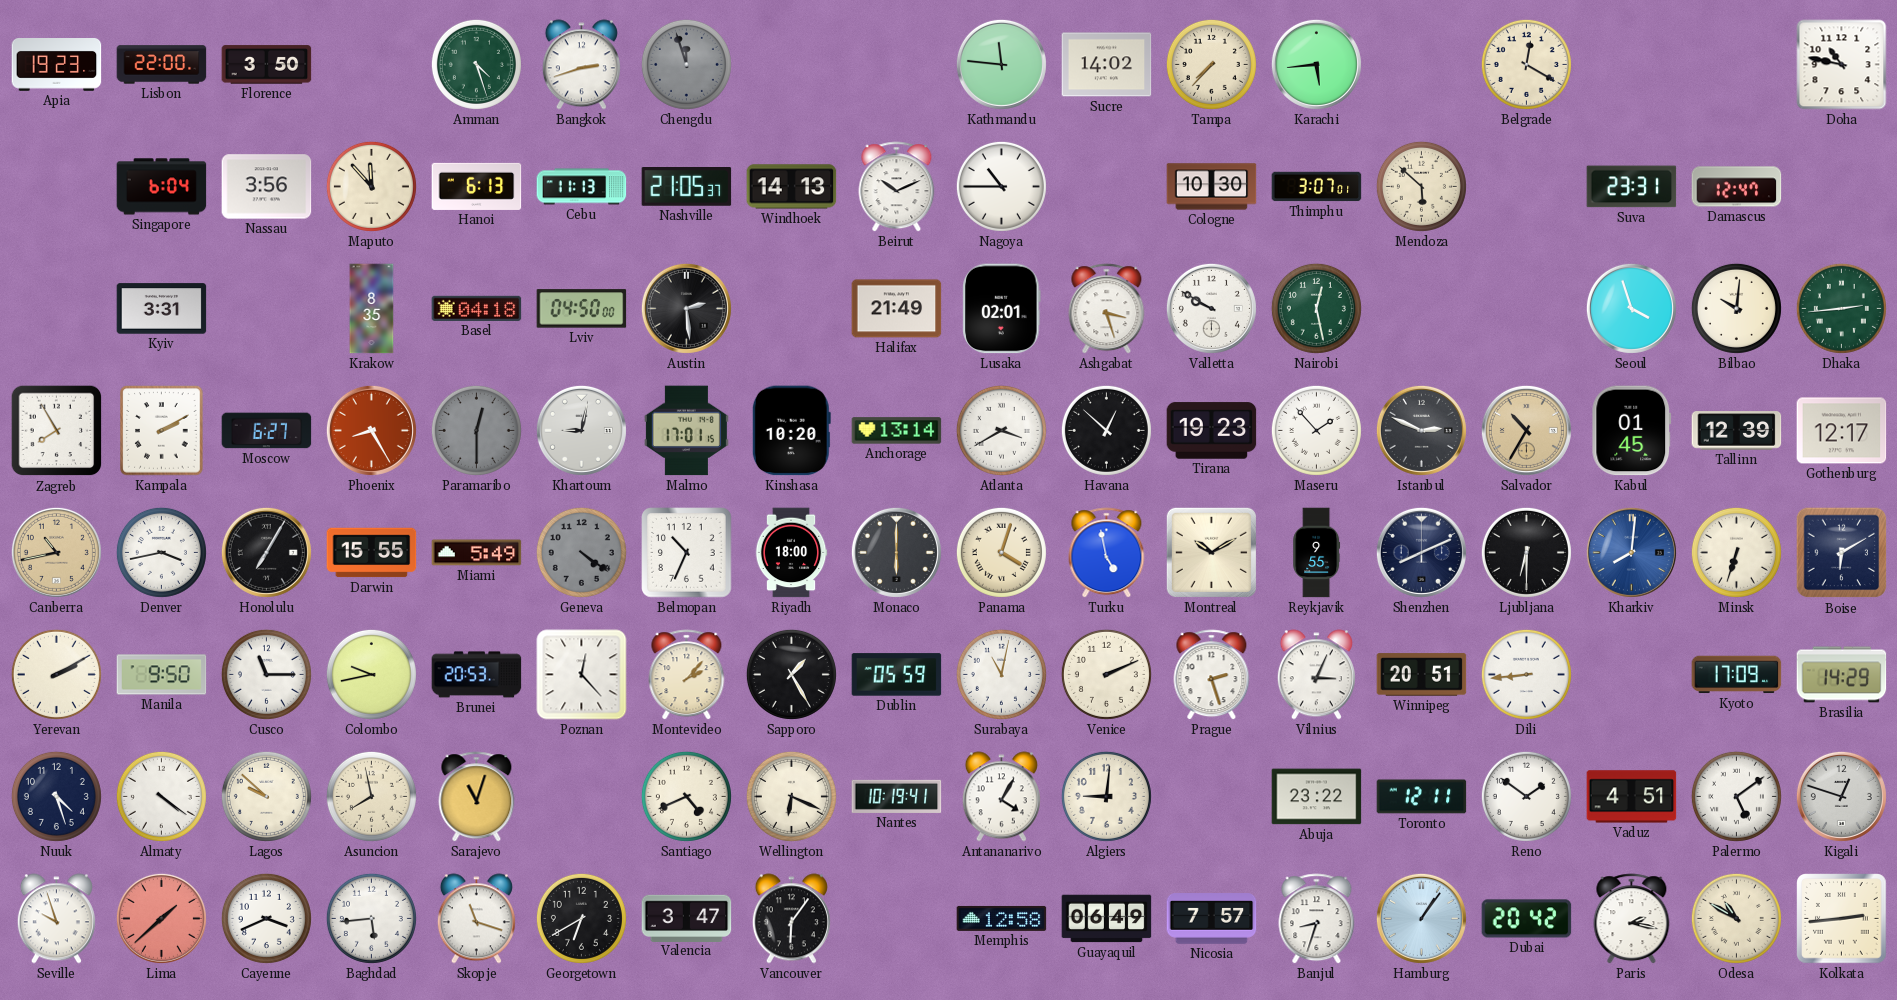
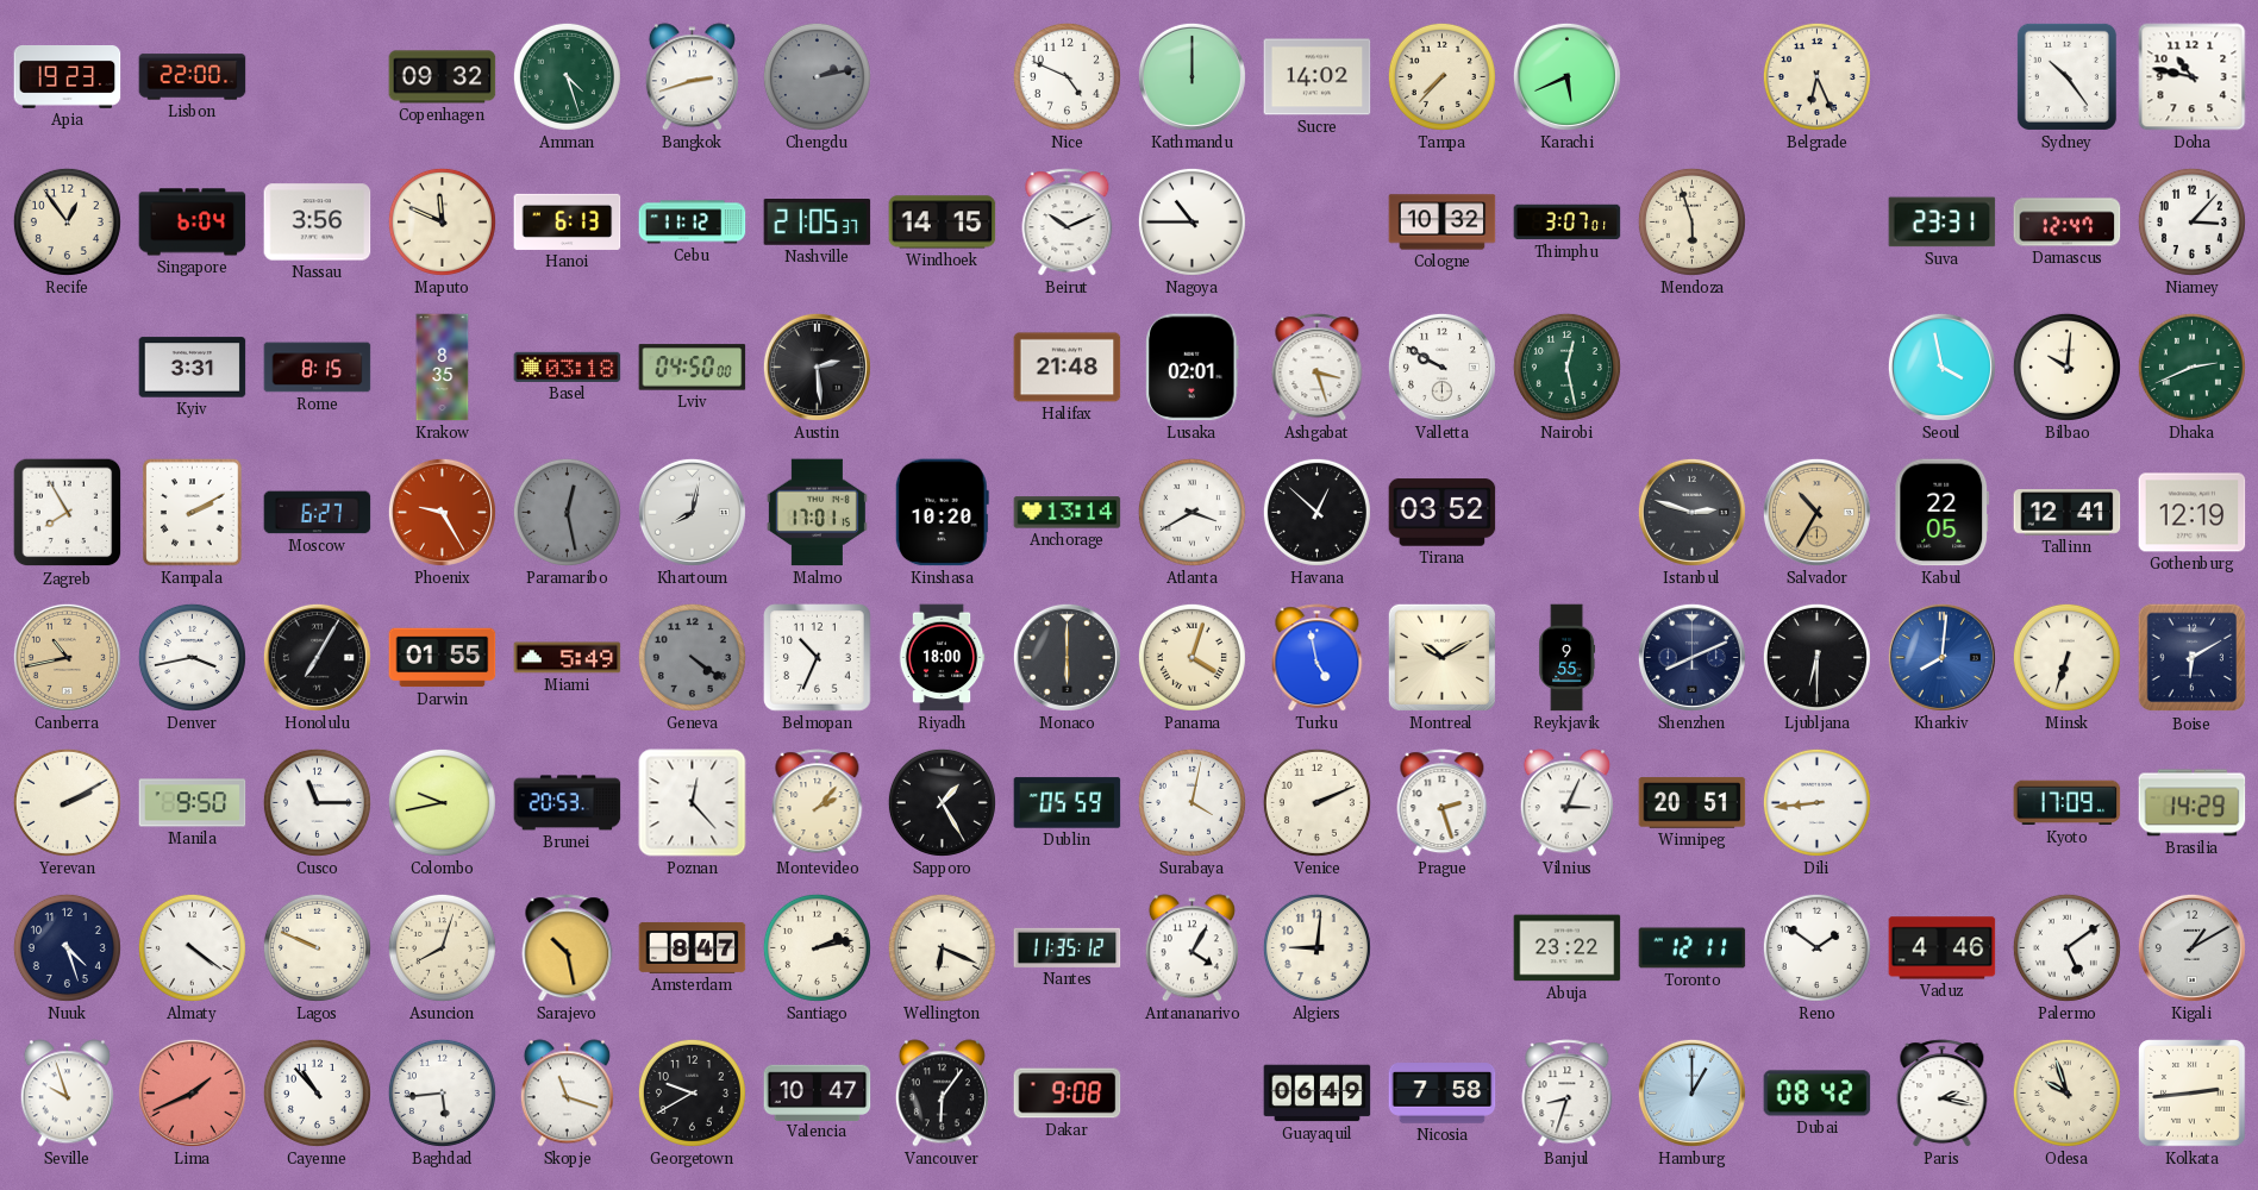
Florence: 3:50 -> none
Copenhagen: none -> 09:32
Chengdu: 11:57 -> 2:13
Nice: none -> 4:49
Kathmandu: 11:46 -> 12:00
Karachi: 5:44 -> 5:41
Belgrade: 12:20 -> 6:26
Sydney: none -> 10:24
Recife: none -> 12:54
Maputo: 11:53 -> 11:49
Cebu: 11:13 -> 11:12
Windhoek: 14:13 -> 14:15
Cologne: 10:30 -> 10:32
Mendoza: 5:52 -> 5:57
Niamey: none -> 3:07
Rome: none -> 8:15
Basel: 04:18 -> 03:18
Halifax: 21:49 -> 21:48
Seoul: 3:57 -> 3:58
Dhaka: 2:44 -> 2:41
Phoenix: 8:25 -> 9:25
Paramaribo: 12:30 -> 12:28
Khartoum: 9:02 -> 8:02
Tirana: 19:23 -> 03:52
Maseru: 1:53 -> none
Istanbul: 2:49 -> 2:48
Kabul: 01:45 -> 22:05
Tallinn: 12:39 -> 12:41
Gothenburg: 12:17 -> 12:19
Darwin: 15:55 -> 01:55
Surabaya: 11:02 -> 4:02
Lagos: 9:52 -> 9:49
Asuncion: 7:58 -> 8:03
Sarajevo: 11:03 -> 10:28
Amsterdam: none -> 8:47
Santiago: 4:41 -> 2:13
Nantes: 10:19 -> 11:35
Vaduz: 4:51 -> 4:46
Kigali: 12:48 -> 1:10
Lima: 1:38 -> 1:41
Cayenne: 3:41 -> 10:53
Georgetown: 6:40 -> 9:40
Valencia: 3:47 -> 10:47
Dakar: none -> 9:08
Memphis: 12:58 -> none
Nicosia: 7:57 -> 7:58
Hamburg: 1:06 -> 1:00
Dubai: 20:42 -> 08:42
Odesa: 10:50 -> 9:57
